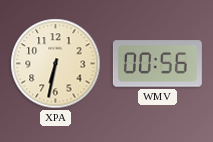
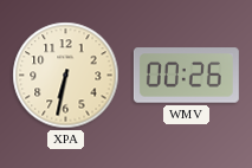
WMV: 00:56 -> 00:26
